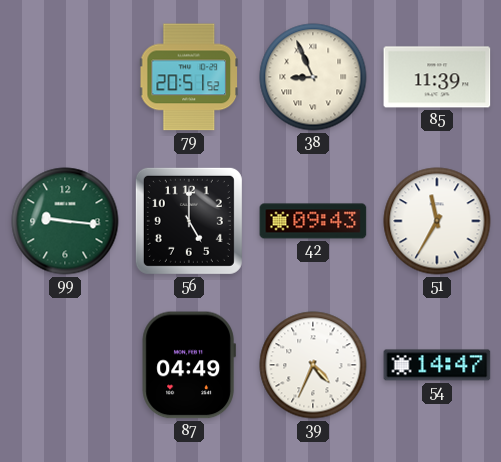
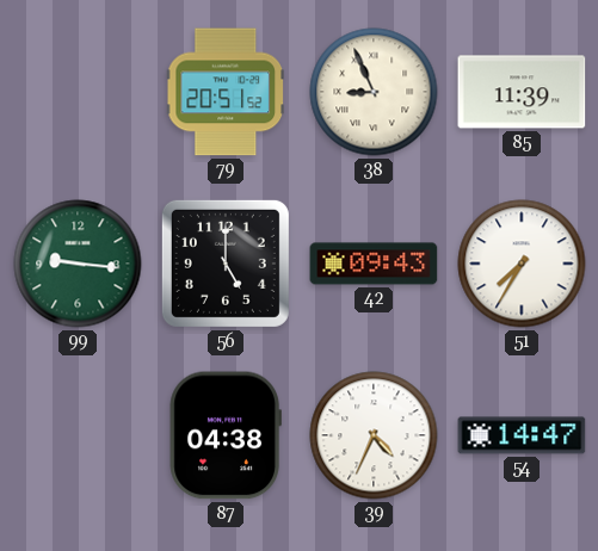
51: 11:35 -> 7:35
87: 04:49 -> 04:38
